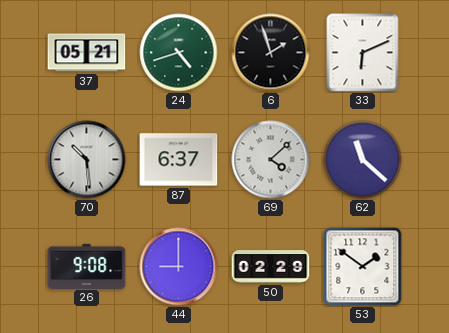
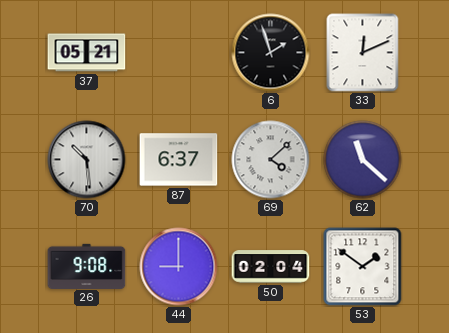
24: 4:42 -> none
33: 6:11 -> 12:11
50: 02:29 -> 02:04
